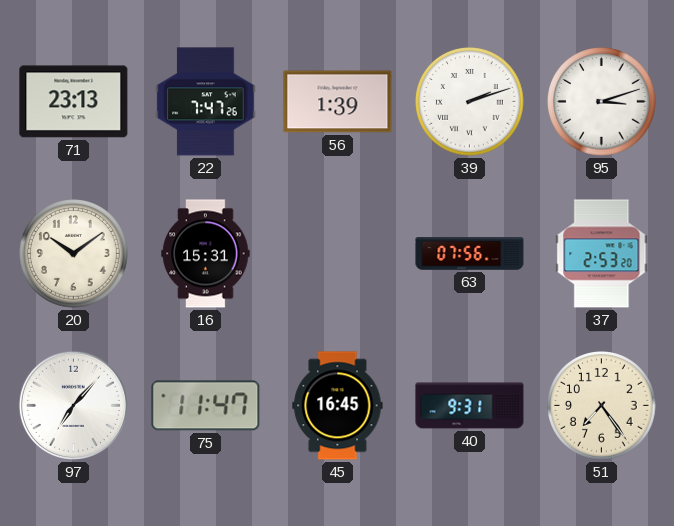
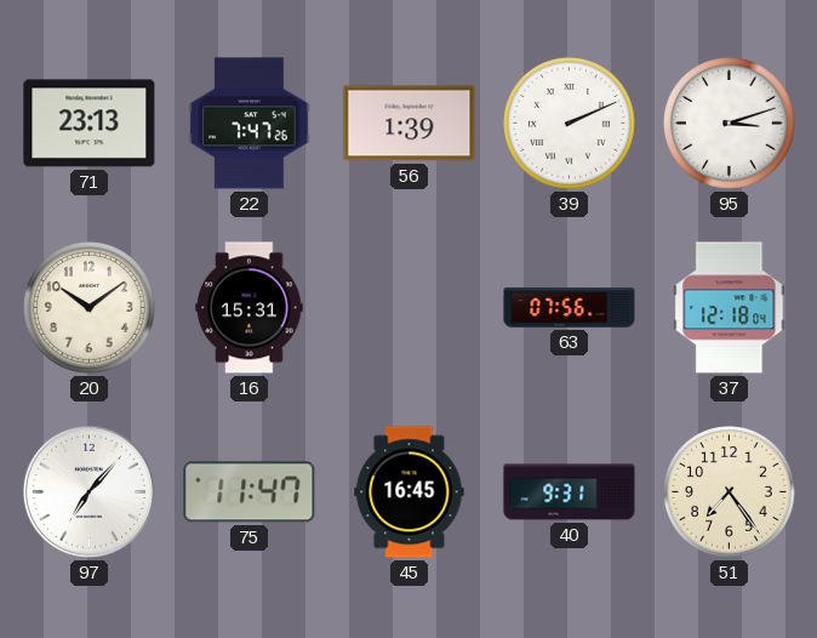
39: 2:12 -> 2:11
37: 2:53 -> 12:18
